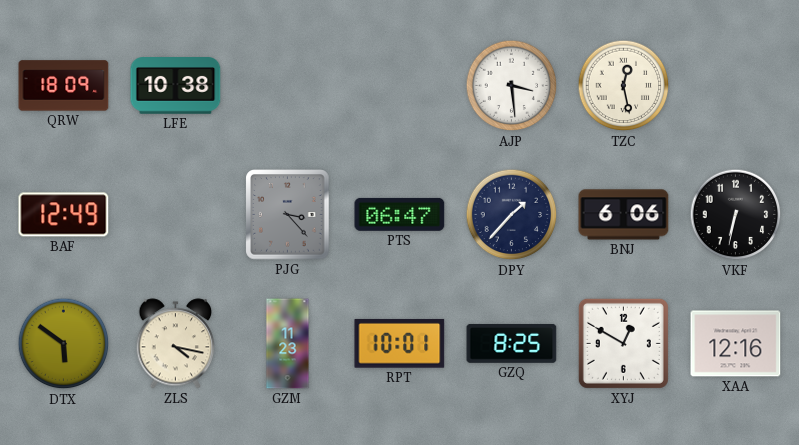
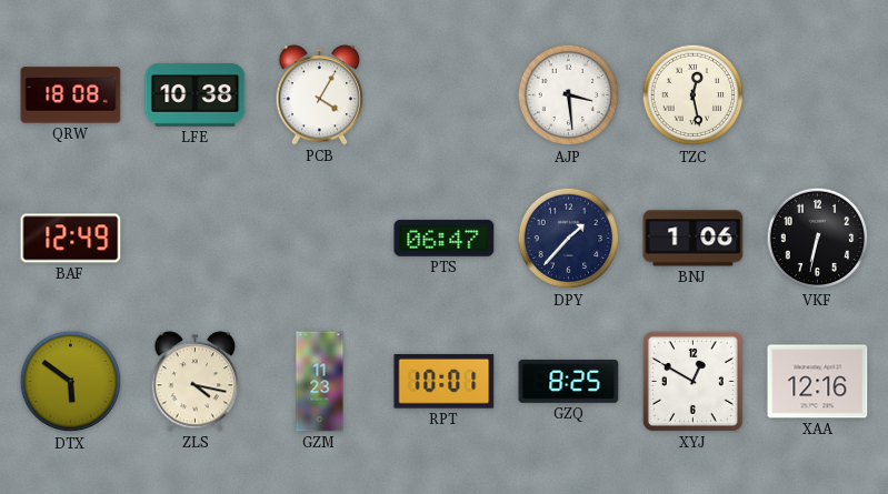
QRW: 18:09 -> 18:08
PCB: none -> 4:05
PJG: 3:23 -> none
BNJ: 6:06 -> 1:06
